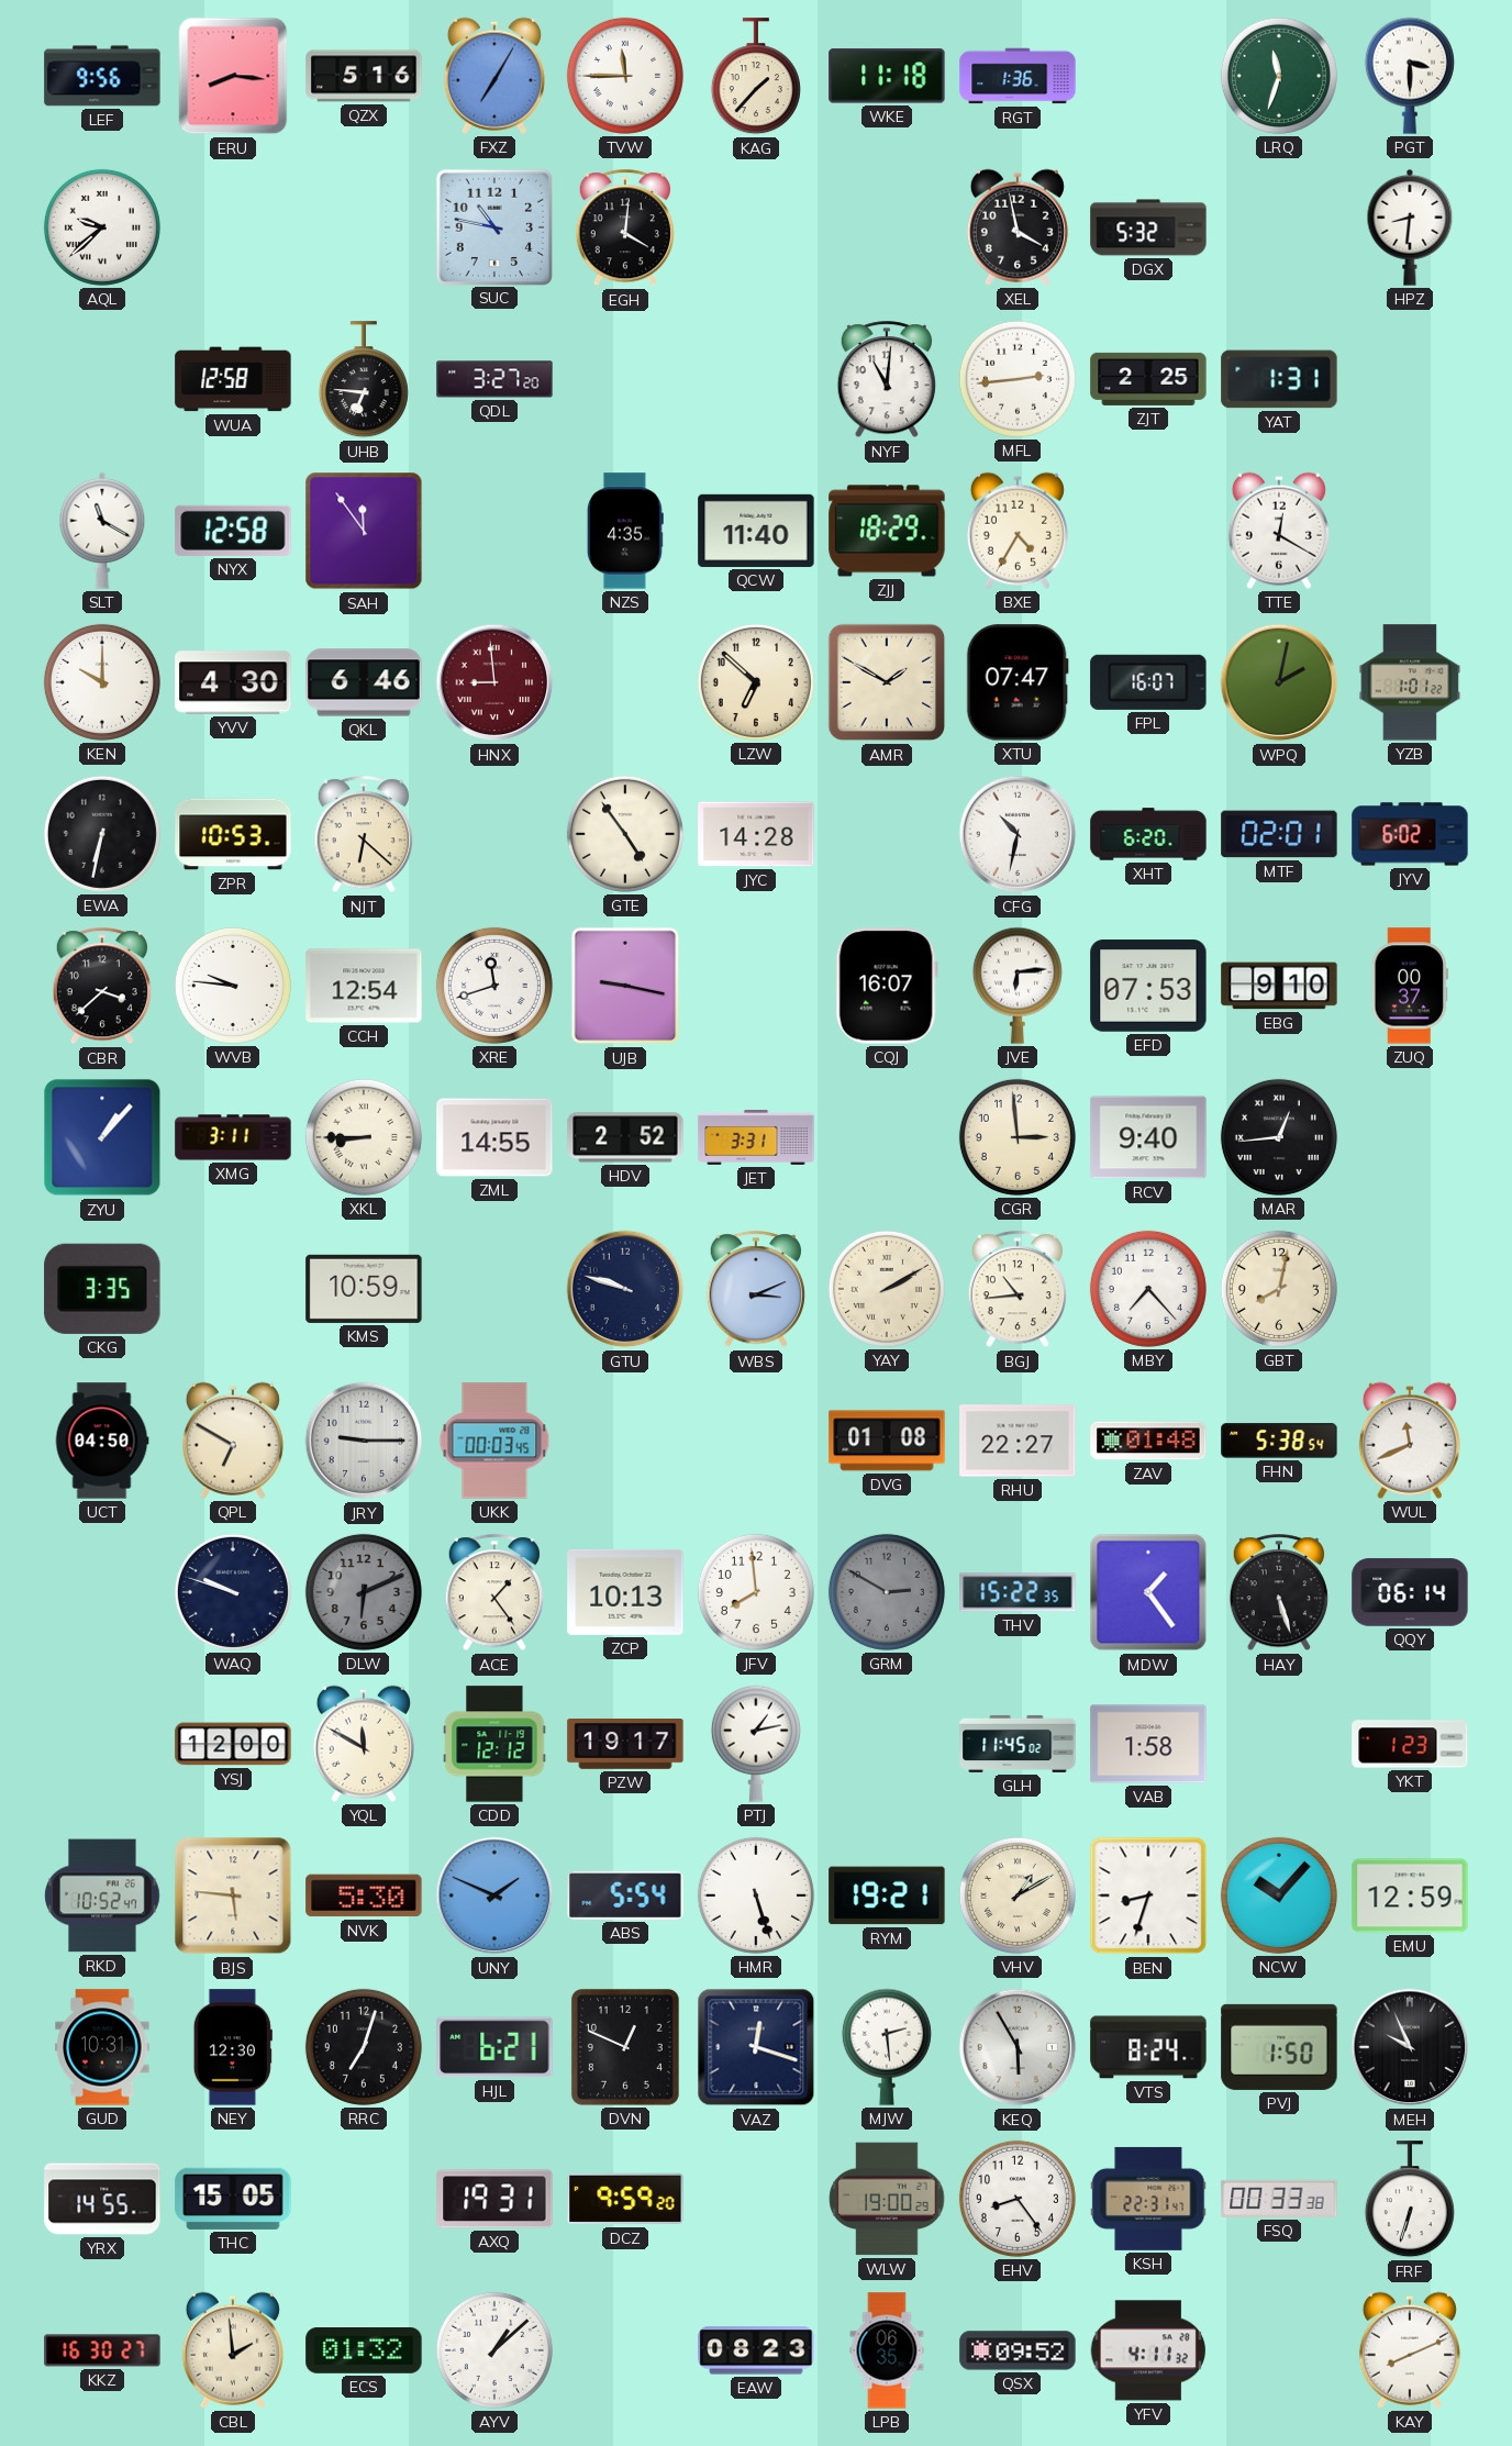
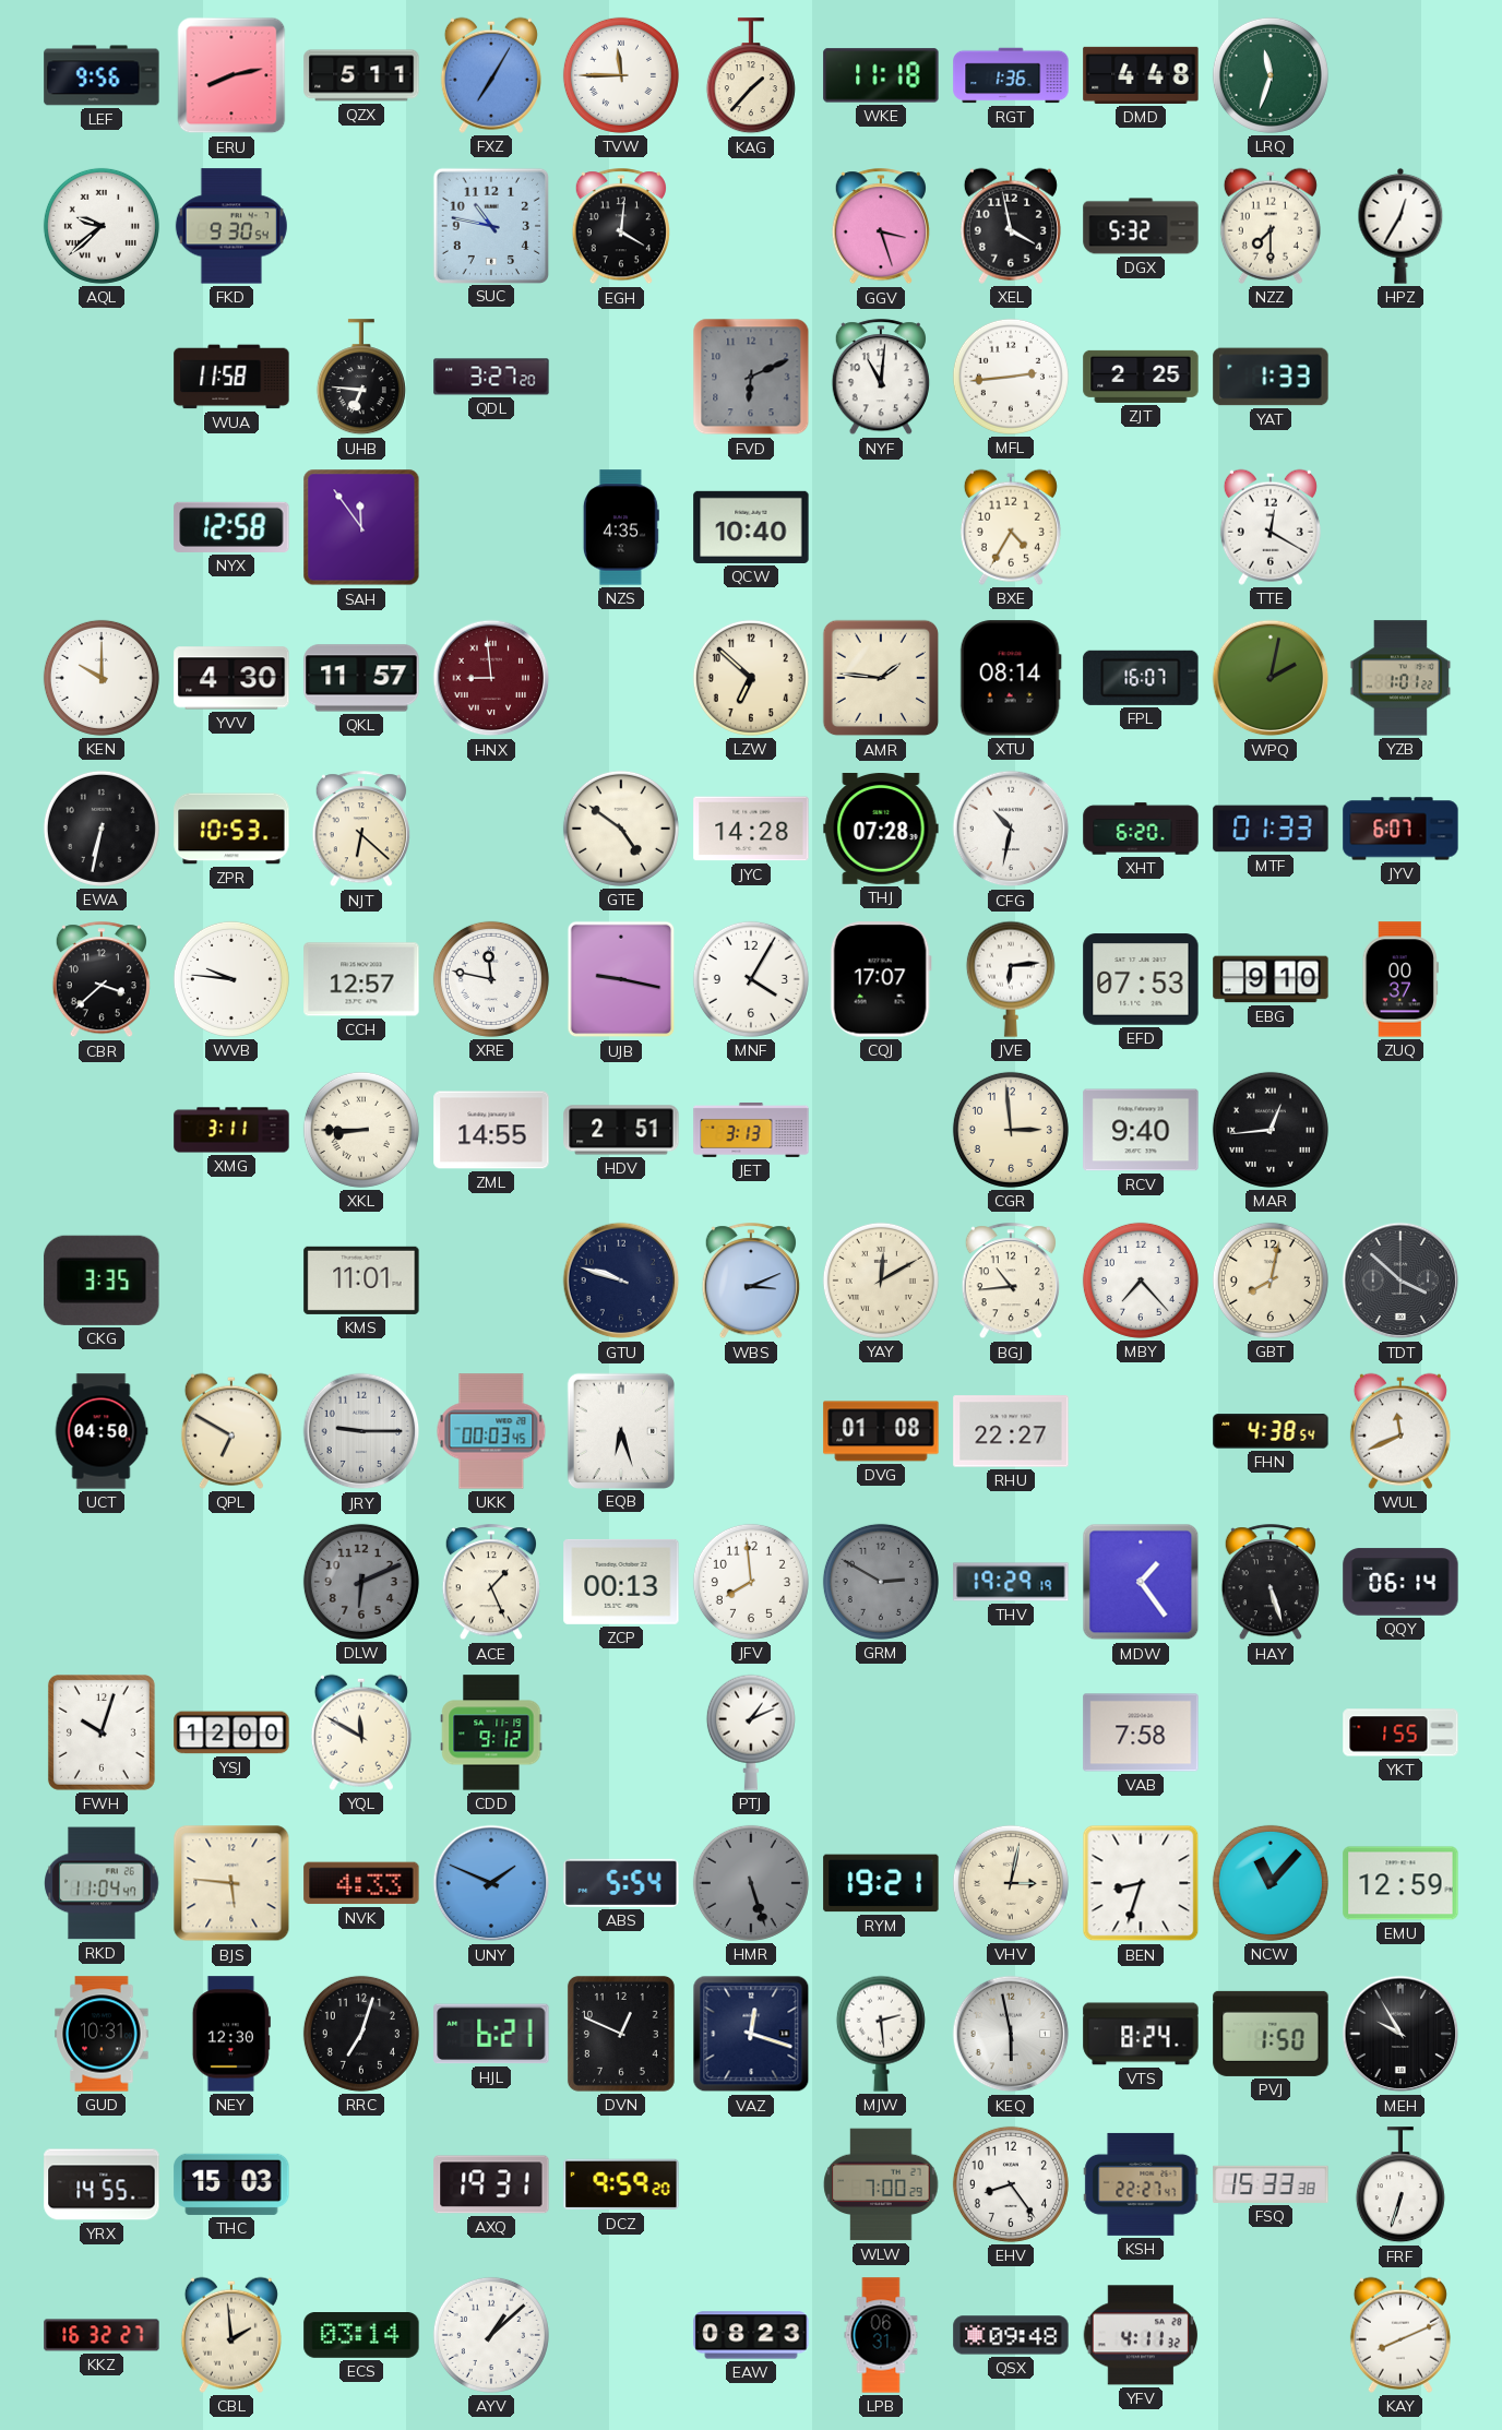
ERU: 8:16 -> 8:13
QZX: 5:16 -> 5:11
DMD: none -> 4:48
PGT: 3:30 -> none
FKD: none -> 9:30
GGV: none -> 3:27
NZZ: none -> 7:30
HPZ: 8:31 -> 12:35
WUA: 12:58 -> 11:58
FVD: none -> 6:11
YAT: 1:31 -> 1:33
SLT: 11:20 -> none
QCW: 11:40 -> 10:40
ZJJ: 18:29 -> none
QKL: 6:46 -> 11:57
AMR: 1:50 -> 1:46
XTU: 07:47 -> 08:14
GTE: 4:54 -> 4:51
THJ: none -> 07:28
MTF: 02:01 -> 01:33
JYV: 6:02 -> 6:07
CCH: 12:54 -> 12:57
XRE: 11:42 -> 11:47
MNF: none -> 4:05
CQJ: 16:07 -> 17:07
ZYU: 1:07 -> none
HDV: 2:52 -> 2:51
JET: 3:31 -> 3:13
KMS: 10:59 -> 11:01
YAY: 2:10 -> 12:10
TDT: none -> 3:52
EQB: none -> 6:27
ZAV: 01:48 -> none
FHN: 5:38 -> 4:38
WAQ: 9:48 -> none
ACE: 1:24 -> 1:26
ZCP: 10:13 -> 00:13
THV: 15:22 -> 19:29
FWH: none -> 10:03
CDD: 12:12 -> 9:12
PZW: 19:17 -> none
PTJ: 1:13 -> 1:11
GLH: 11:45 -> none
VAB: 1:58 -> 7:58
YKT: 1:23 -> 1:55
RKD: 10:52 -> 11:04
NVK: 5:30 -> 4:33
HMR dial: white -> grey
VHV: 1:10 -> 3:02
NCW: 10:07 -> 11:07
KEQ: 5:55 -> 5:58
MEH: 9:56 -> 9:55
THC: 15:05 -> 15:03
WLW: 19:00 -> 7:00
KSH: 22:31 -> 22:27
FSQ: 00:33 -> 15:33
KKZ: 16:30 -> 16:32
ECS: 01:32 -> 03:14
LPB: 06:35 -> 06:31
QSX: 09:52 -> 09:48
